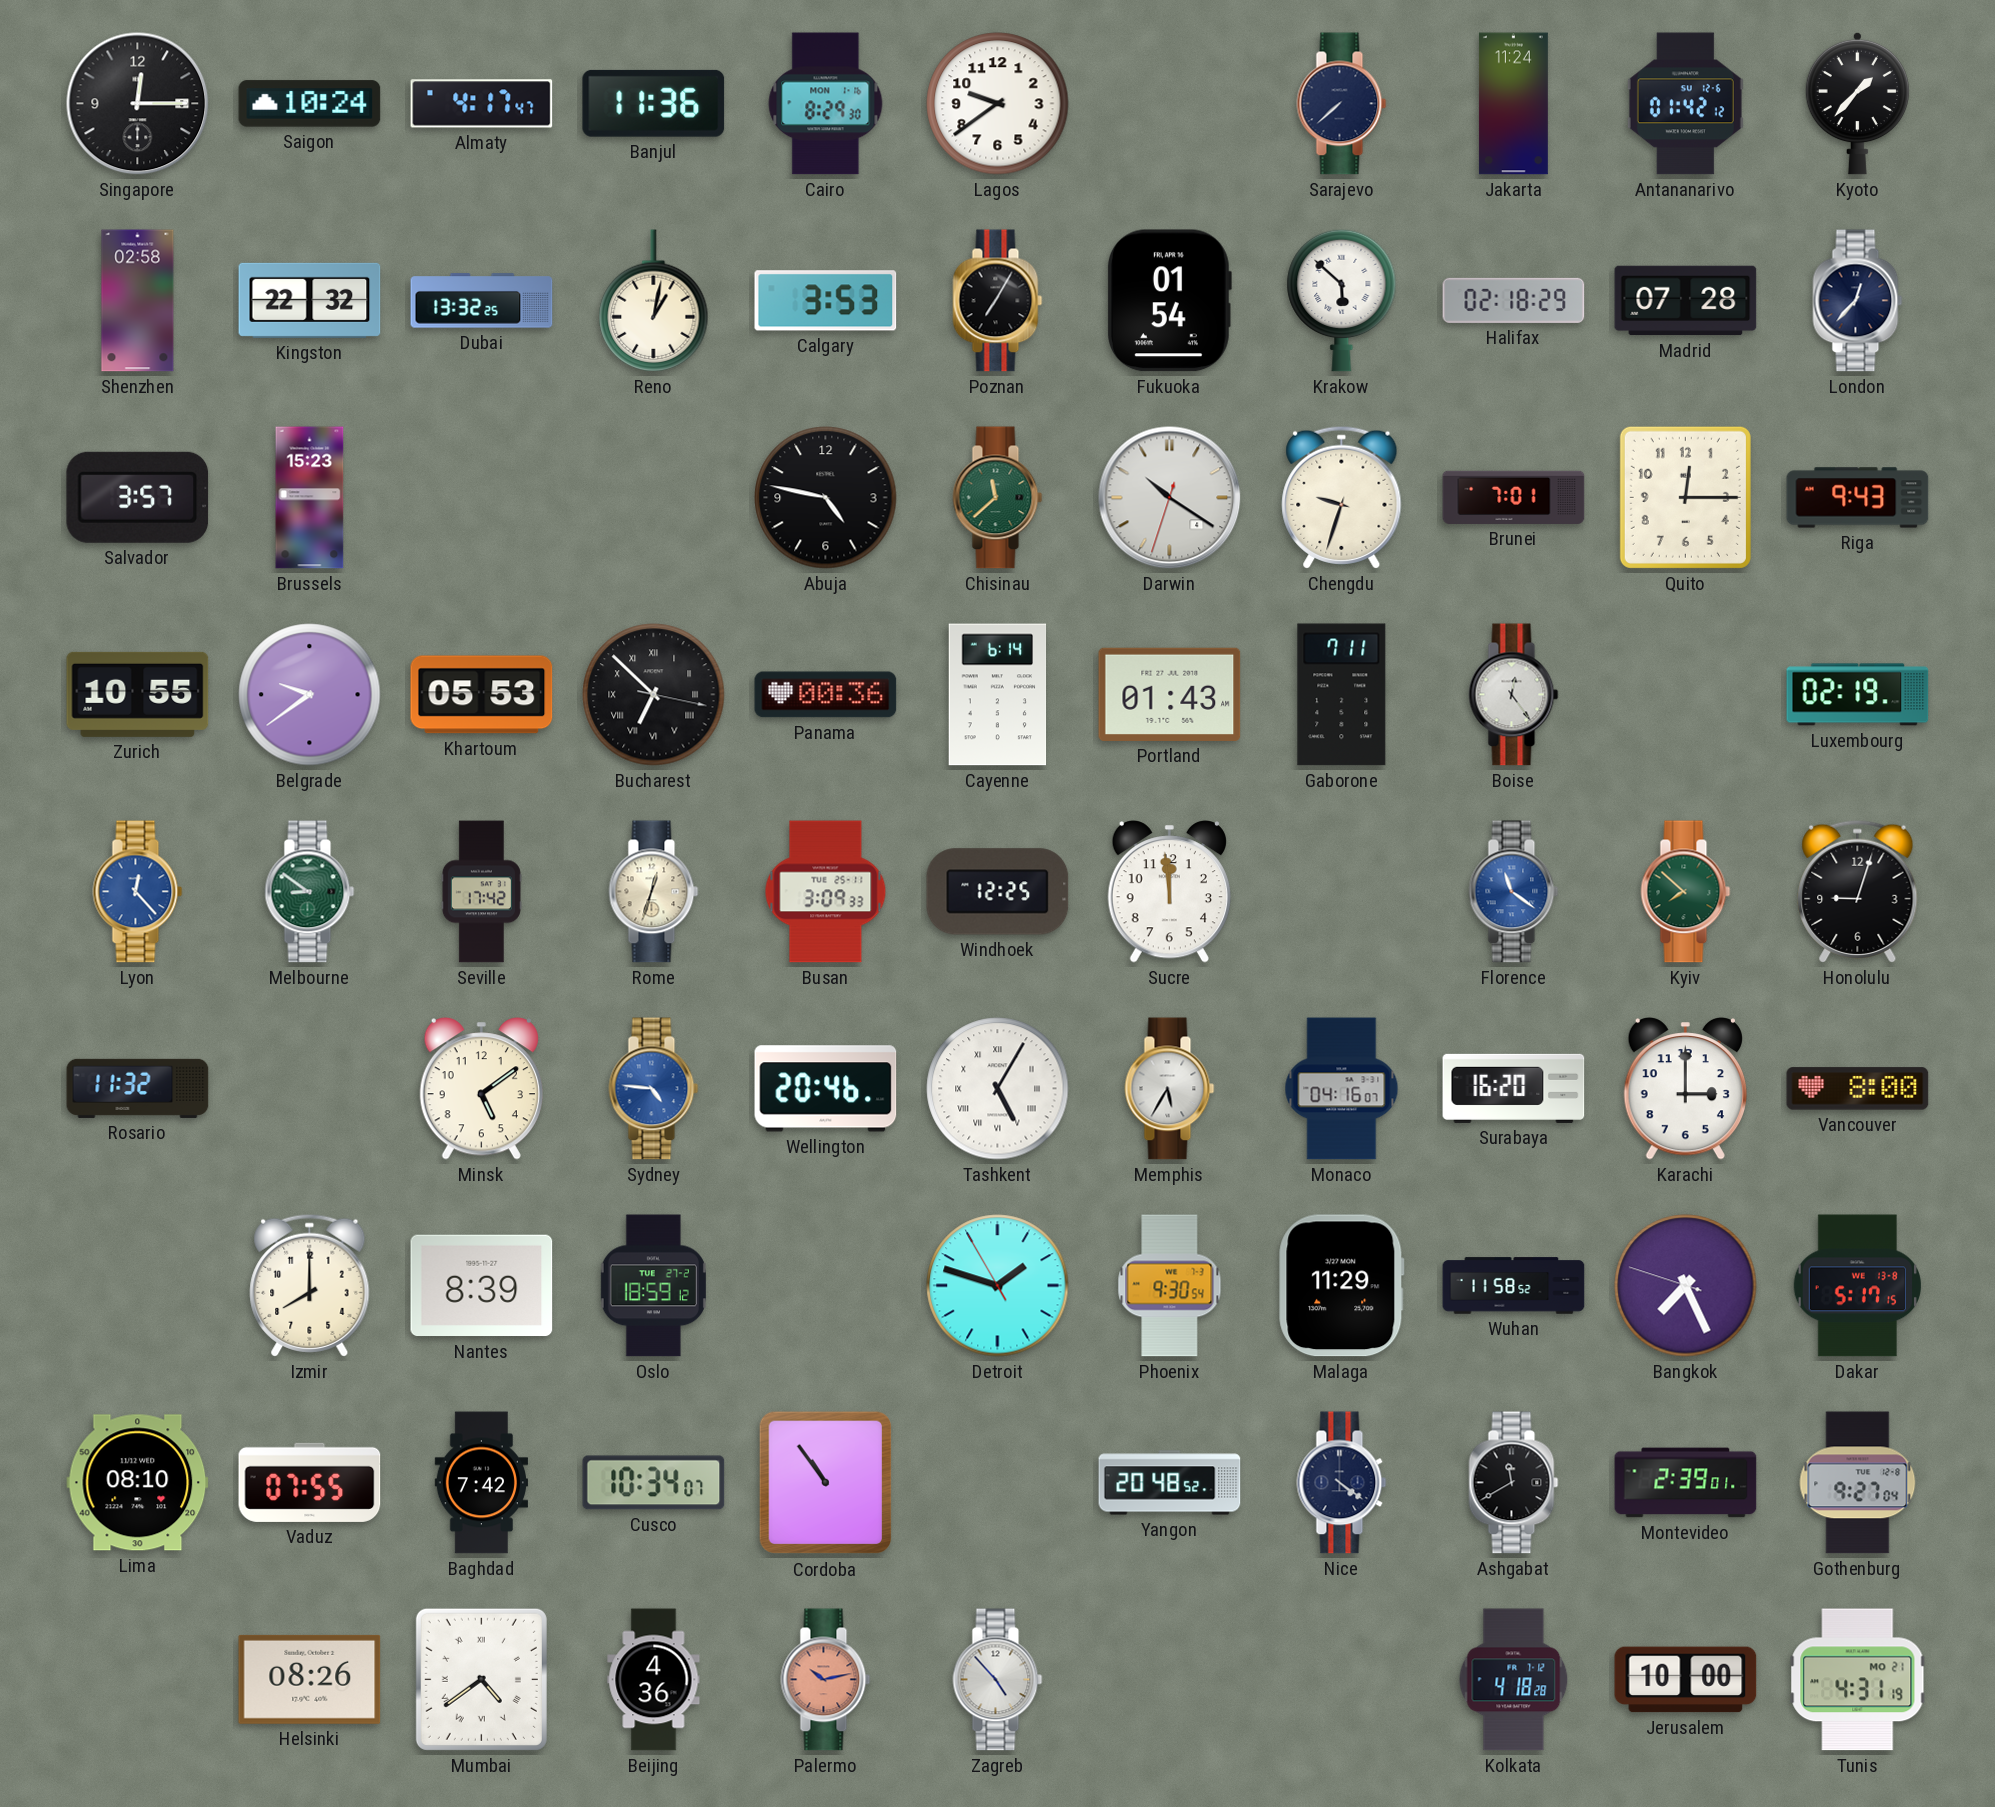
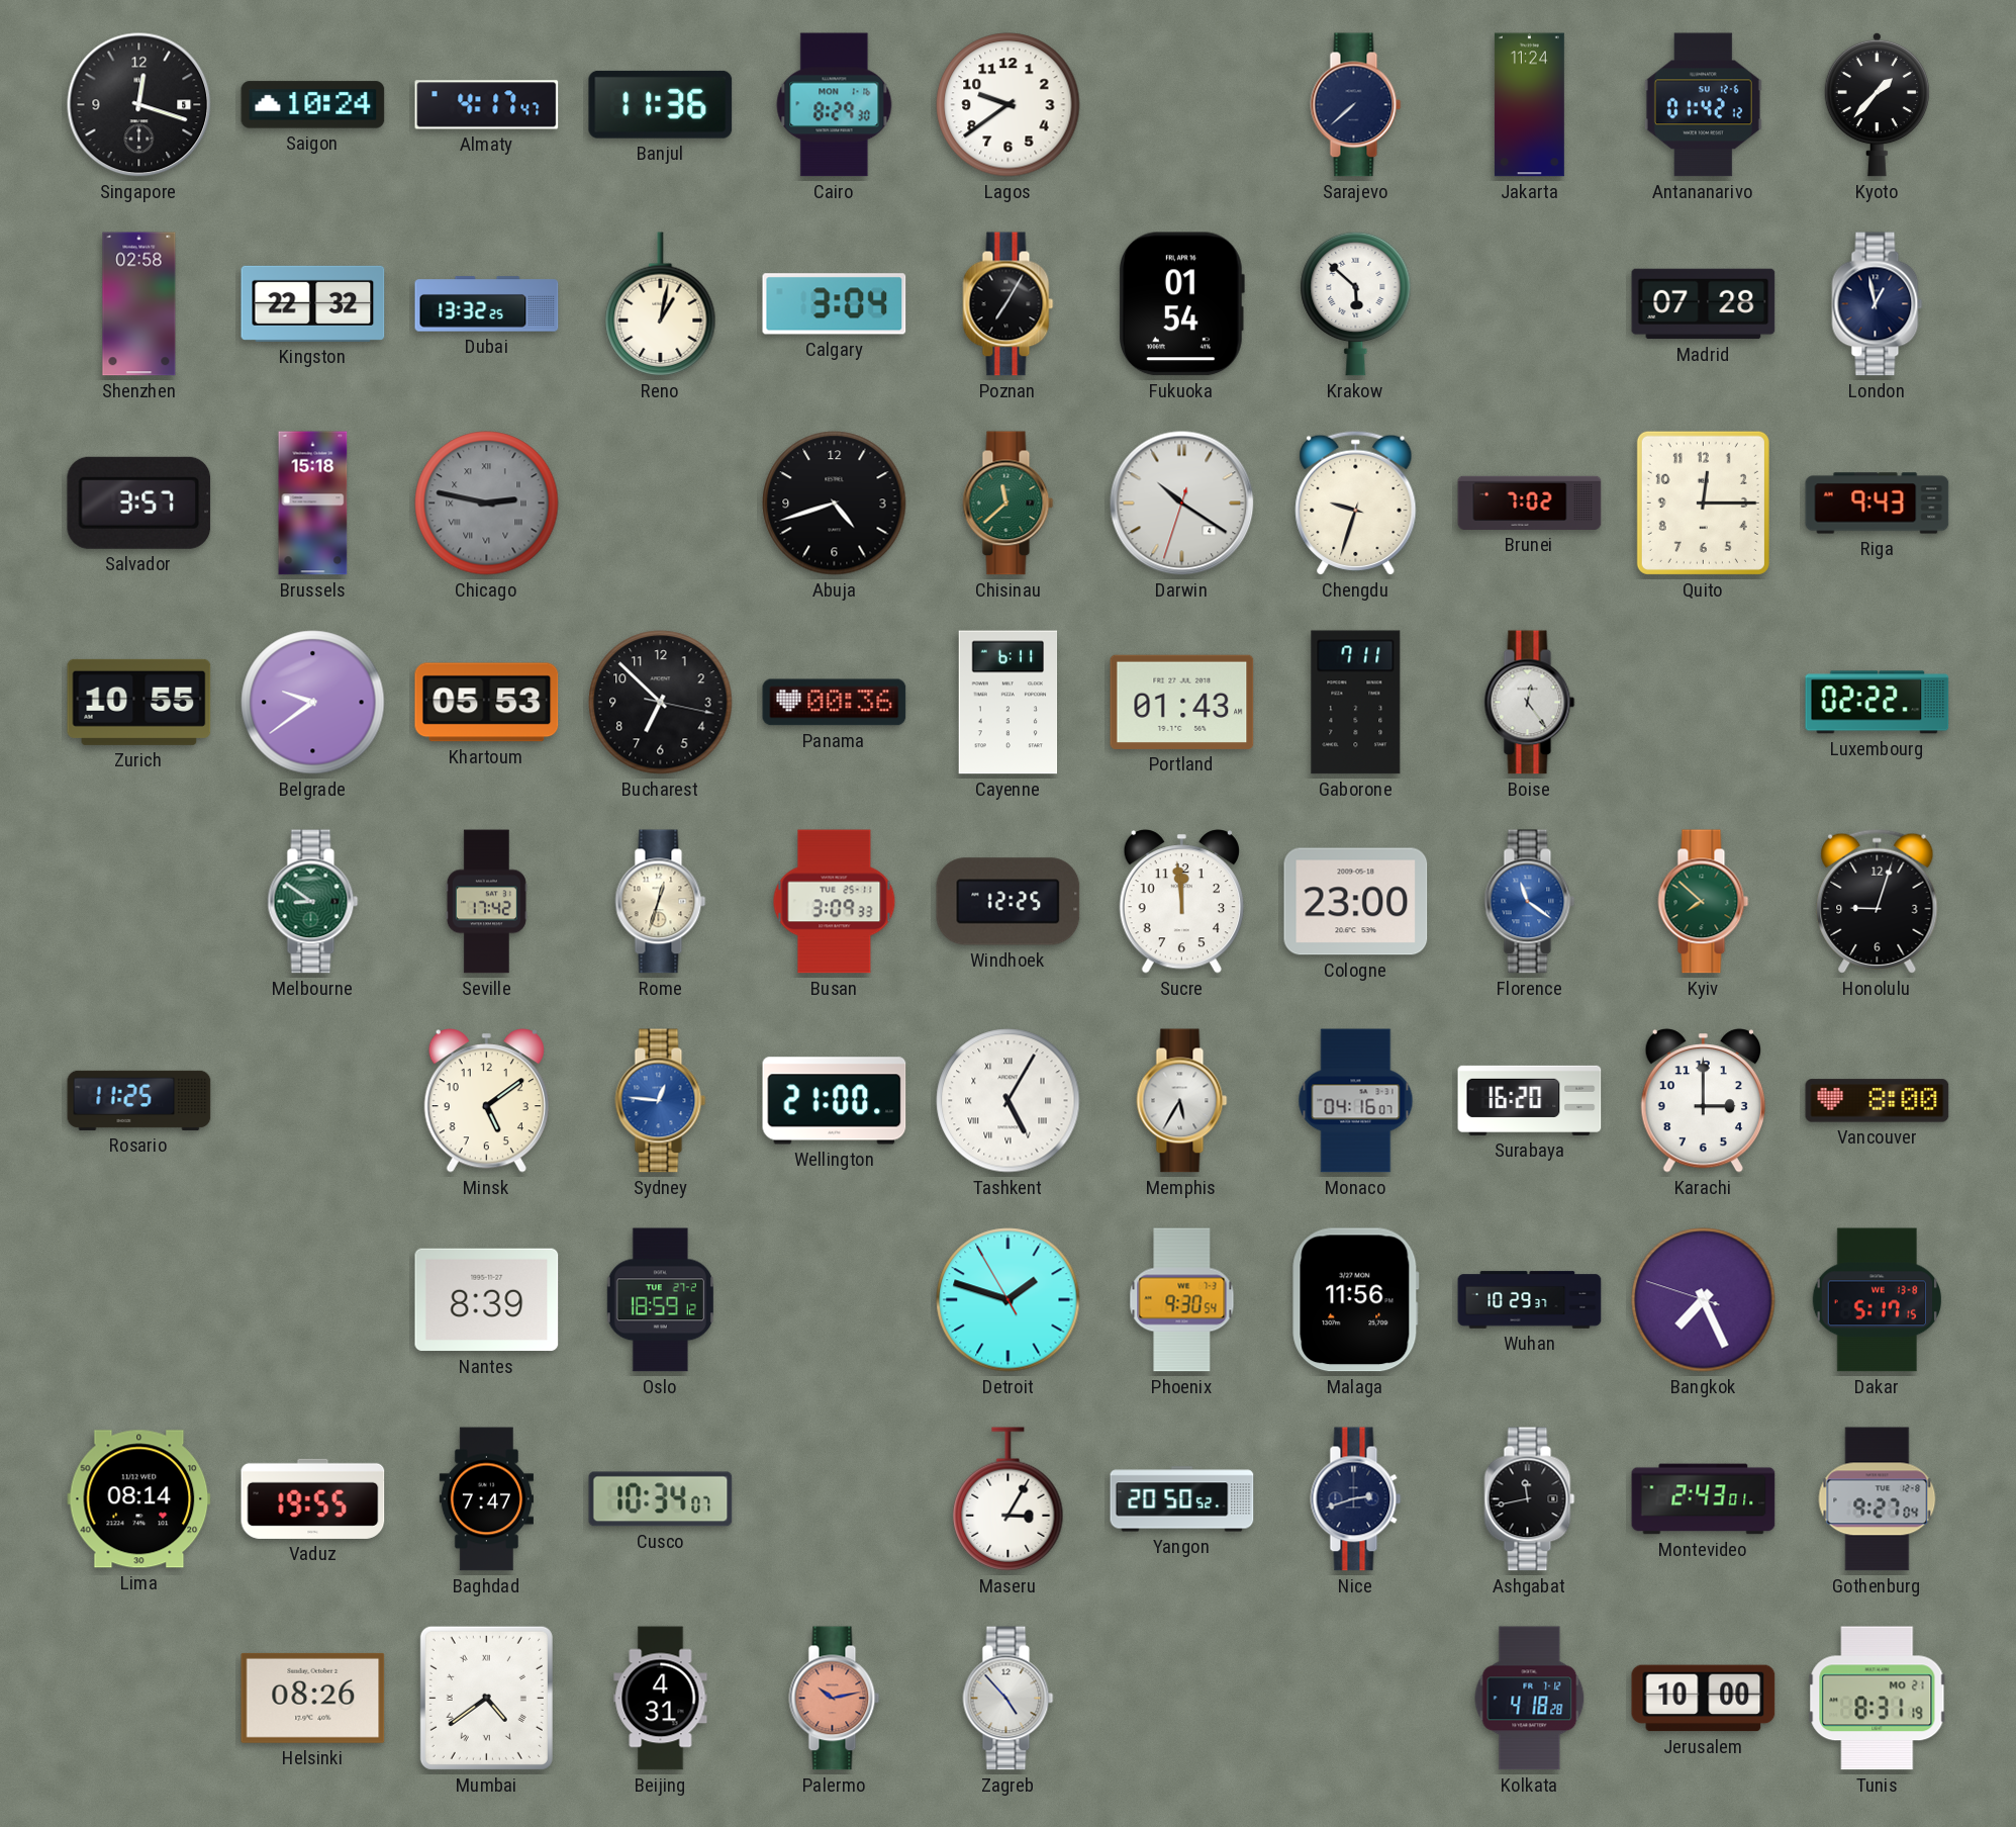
Singapore: 12:15 -> 12:18
Calgary: 3:53 -> 3:04
Halifax: 02:18 -> none
London: 12:37 -> 12:58
Brussels: 15:23 -> 15:18
Chicago: none -> 2:47
Abuja: 4:47 -> 4:42
Brunei: 7:01 -> 7:02
Bucharest numerals: Roman -> Arabic
Cayenne: 6:14 -> 6:11
Luxembourg: 02:19 -> 02:22
Lyon: 12:23 -> none
Cologne: none -> 23:00
Rosario: 11:32 -> 11:25
Sydney: 4:46 -> 12:46
Wellington: 20:46 -> 21:00
Izmir: 8:00 -> none
Malaga: 11:29 -> 11:56
Wuhan: 11:58 -> 10:29
Lima: 08:10 -> 08:14
Vaduz: 07:55 -> 19:55
Baghdad: 7:42 -> 7:47
Cordoba: 10:54 -> none
Maseru: none -> 3:05
Yangon: 20:48 -> 20:50
Nice: 4:21 -> 2:42
Ashgabat: 11:40 -> 11:43
Montevideo: 2:39 -> 2:43
Beijing: 4:36 -> 4:31
Tunis: 4:31 -> 8:31
